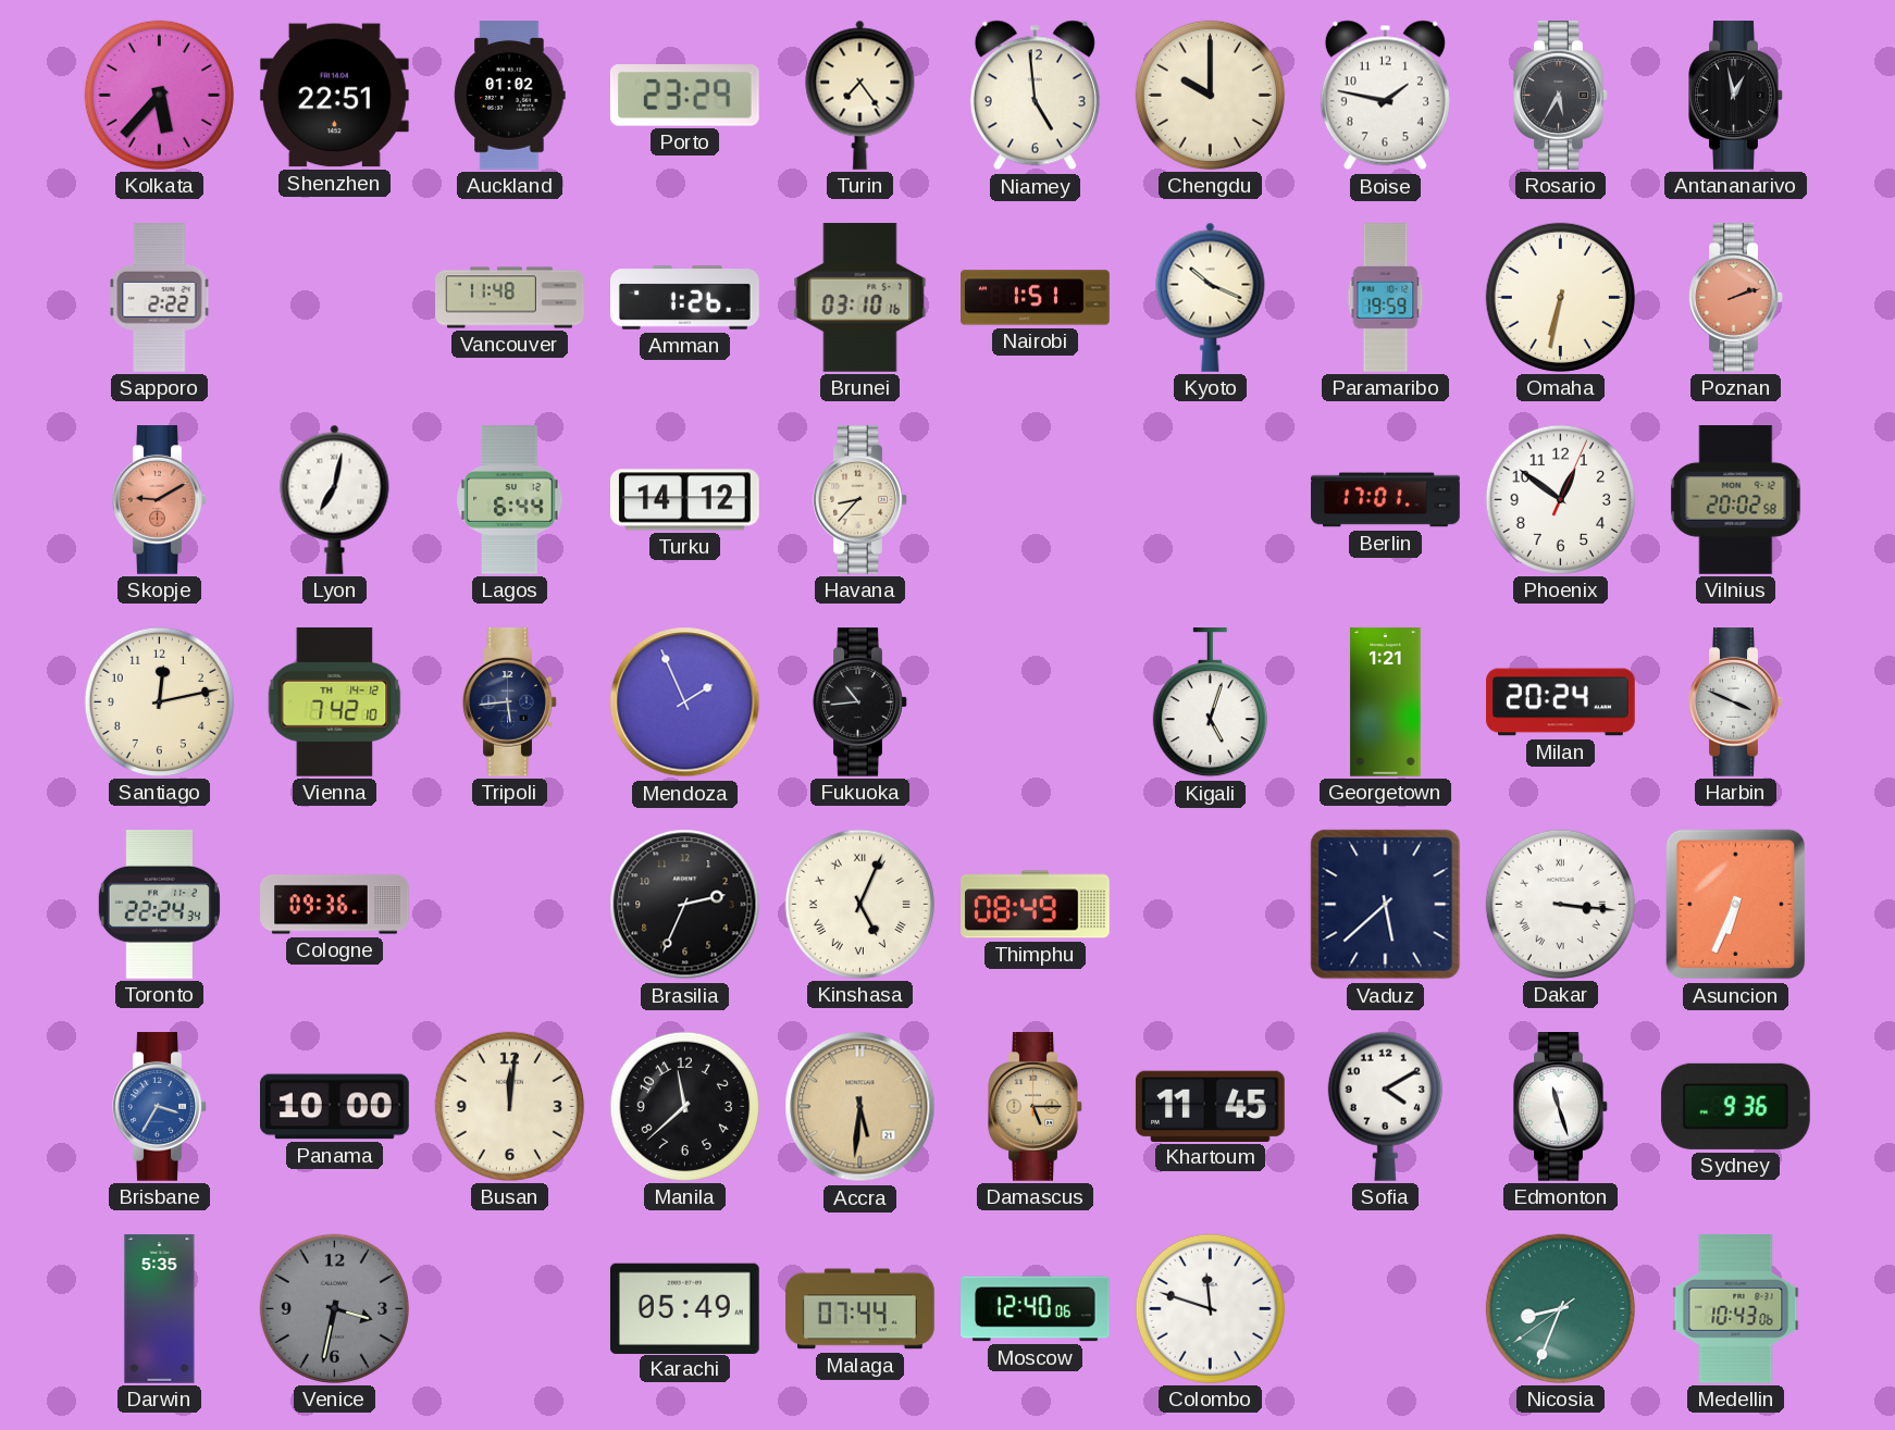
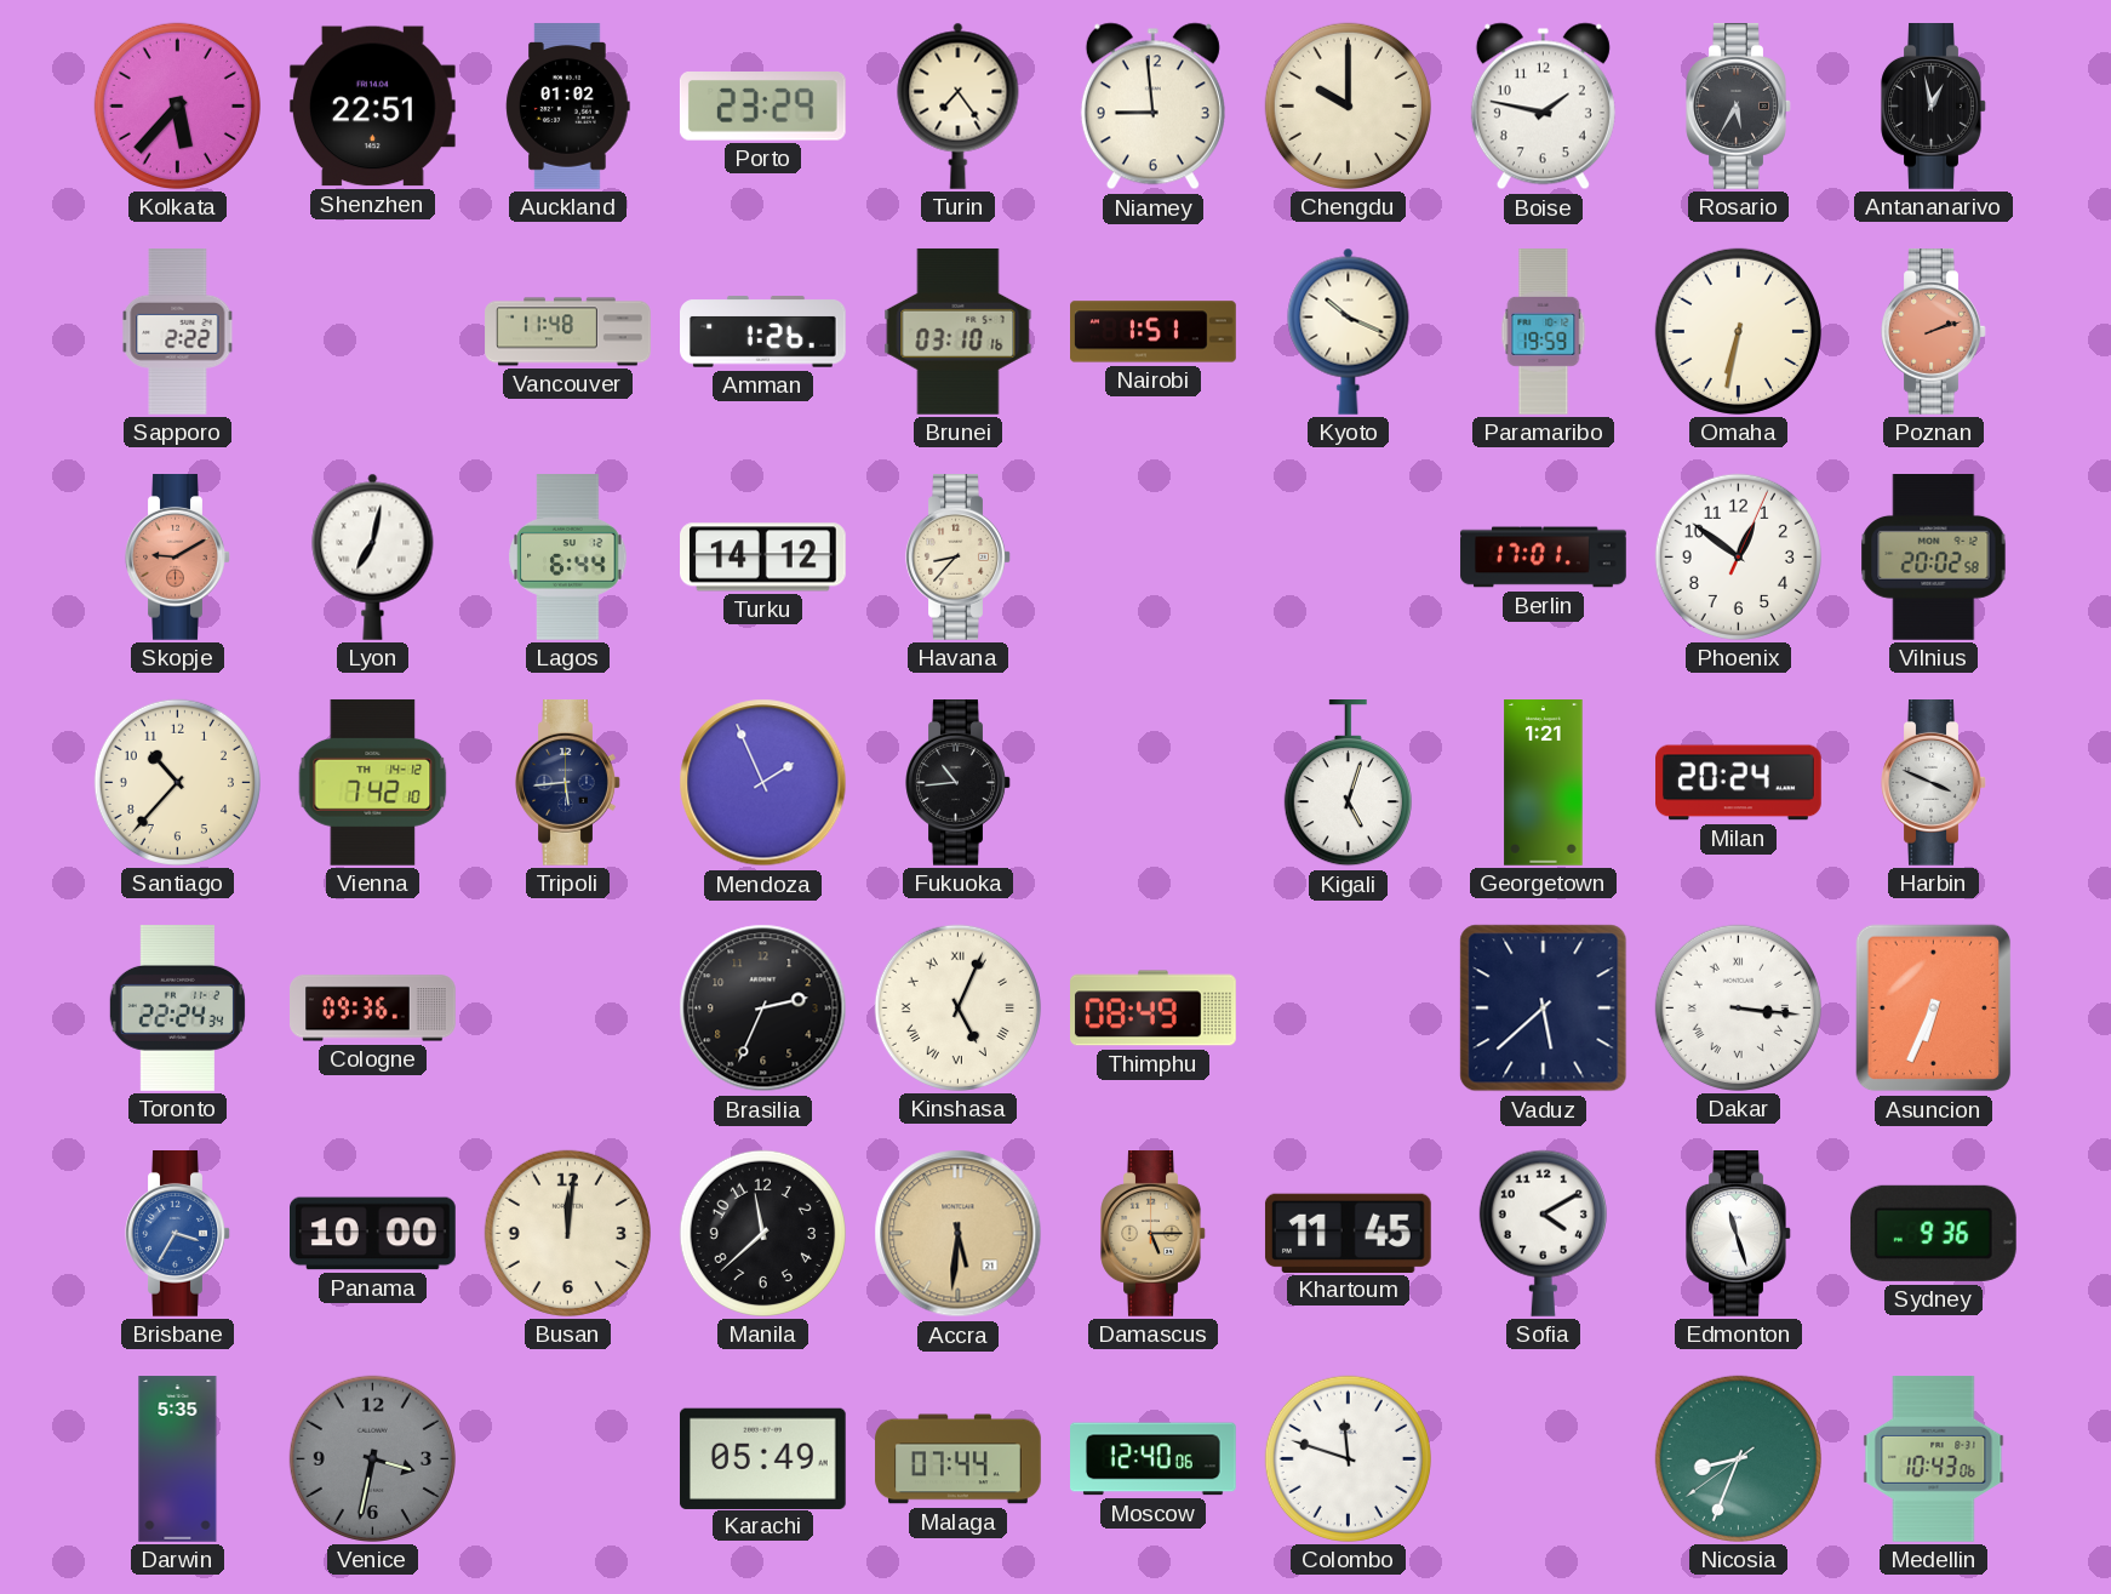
Niamey: 4:59 -> 8:59
Santiago: 12:13 -> 10:37
